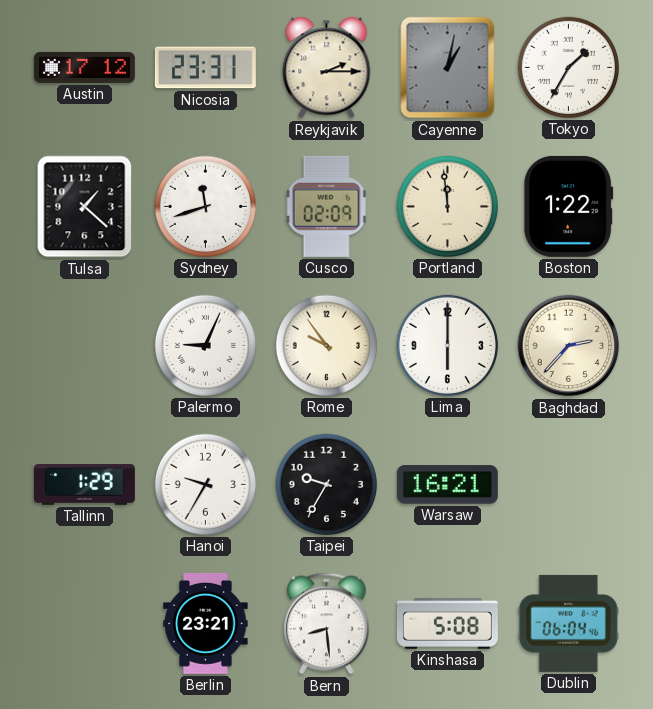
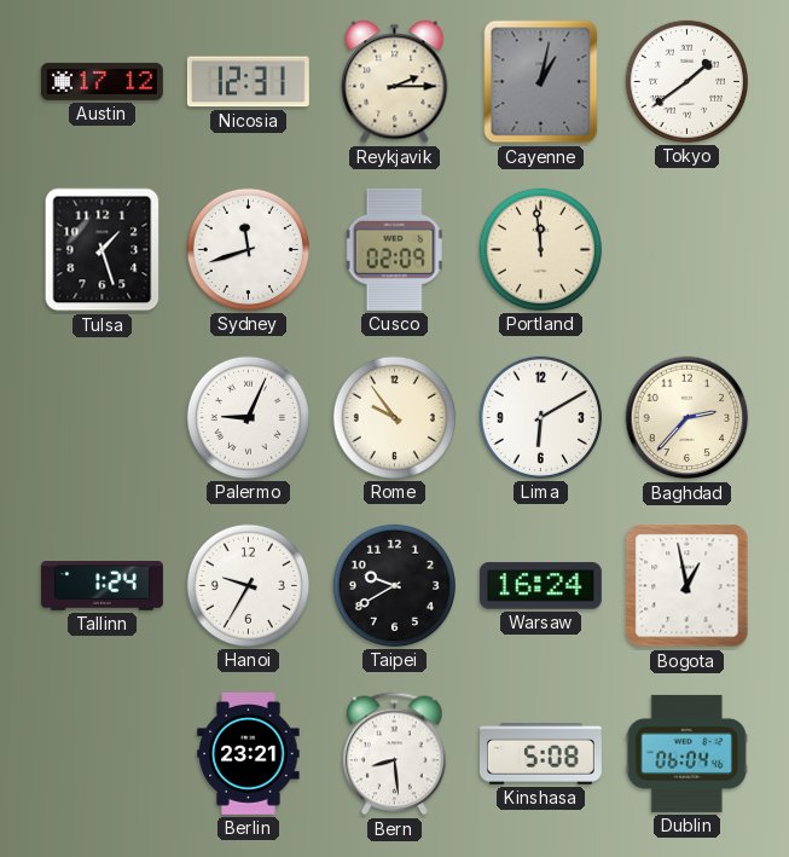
Nicosia: 23:31 -> 12:31
Tokyo: 1:35 -> 1:39
Tulsa: 1:22 -> 1:27
Boston: 1:22 -> none
Lima: 6:00 -> 6:10
Tallinn: 1:29 -> 1:24
Taipei: 9:35 -> 9:40
Warsaw: 16:21 -> 16:24
Bogota: none -> 12:58
